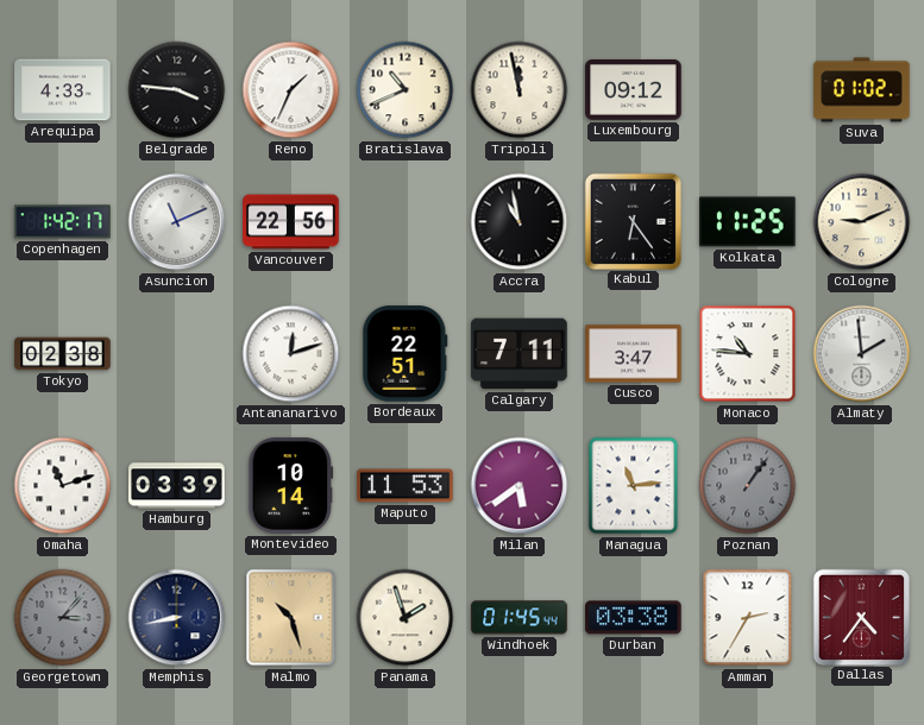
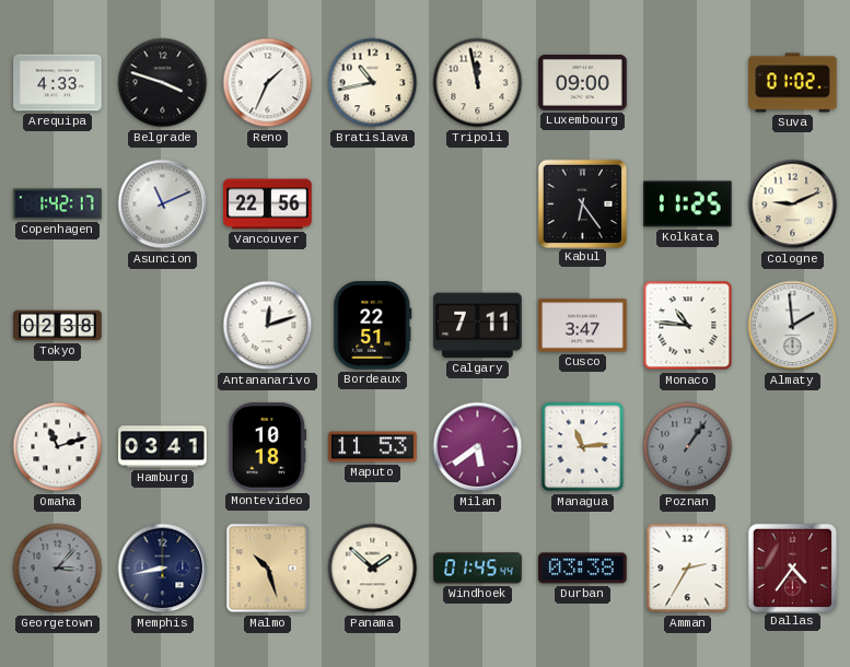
Belgrade: 3:46 -> 3:48
Bratislava: 10:41 -> 10:43
Luxembourg: 09:12 -> 09:00
Accra: 10:58 -> none
Hamburg: 03:39 -> 03:41
Montevideo: 10:14 -> 10:18
Panama: 1:57 -> 1:52
